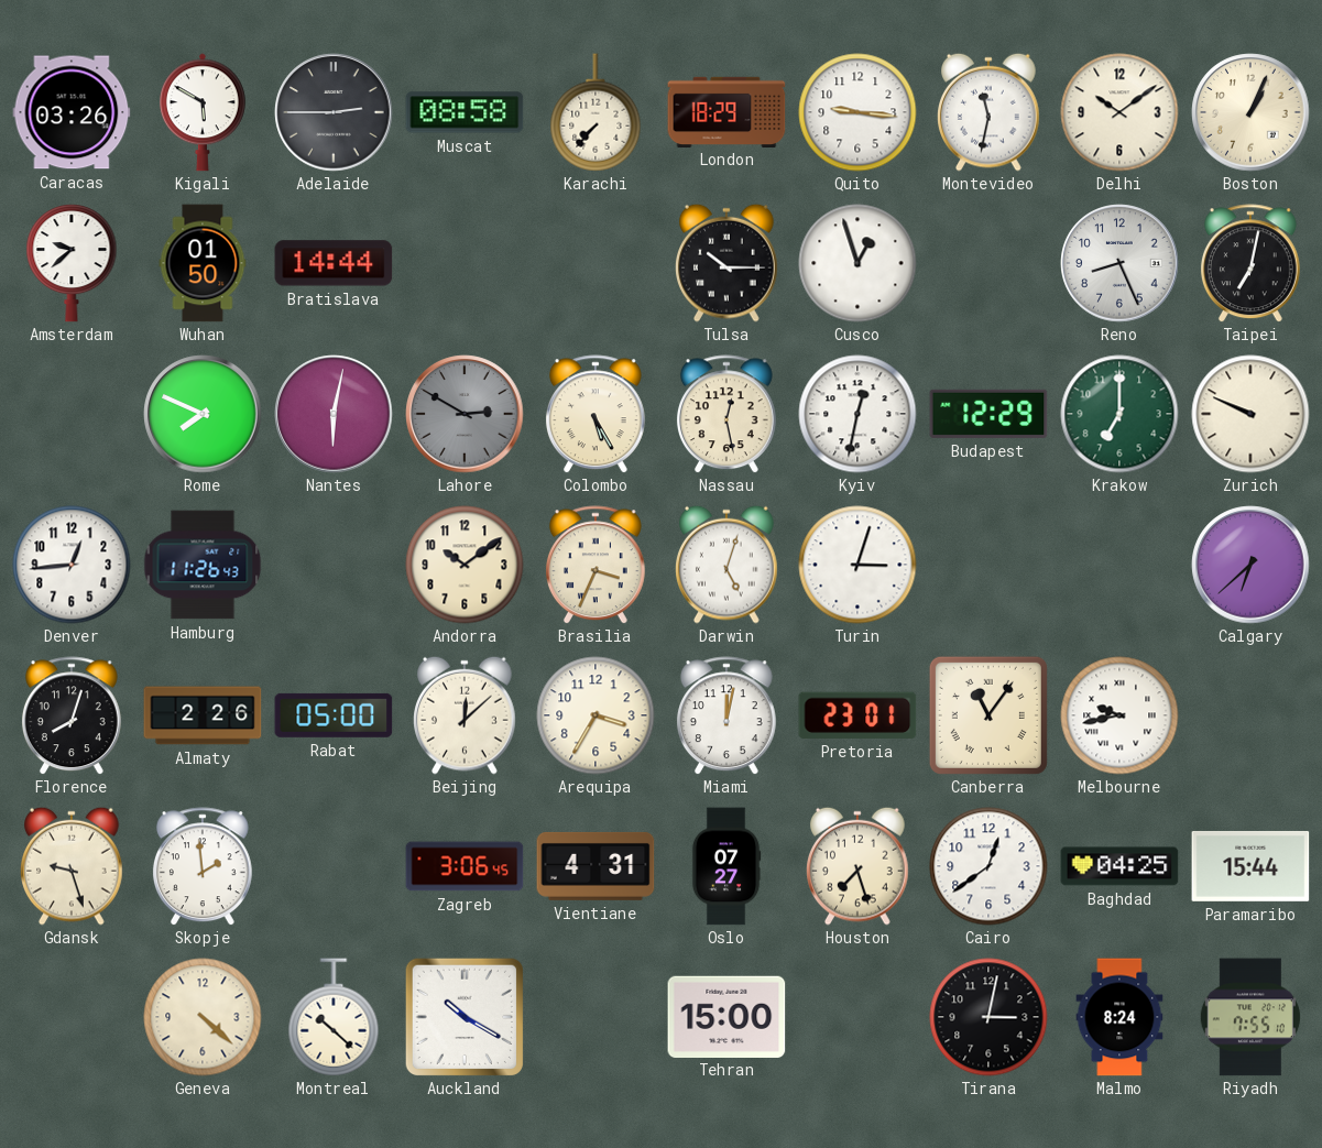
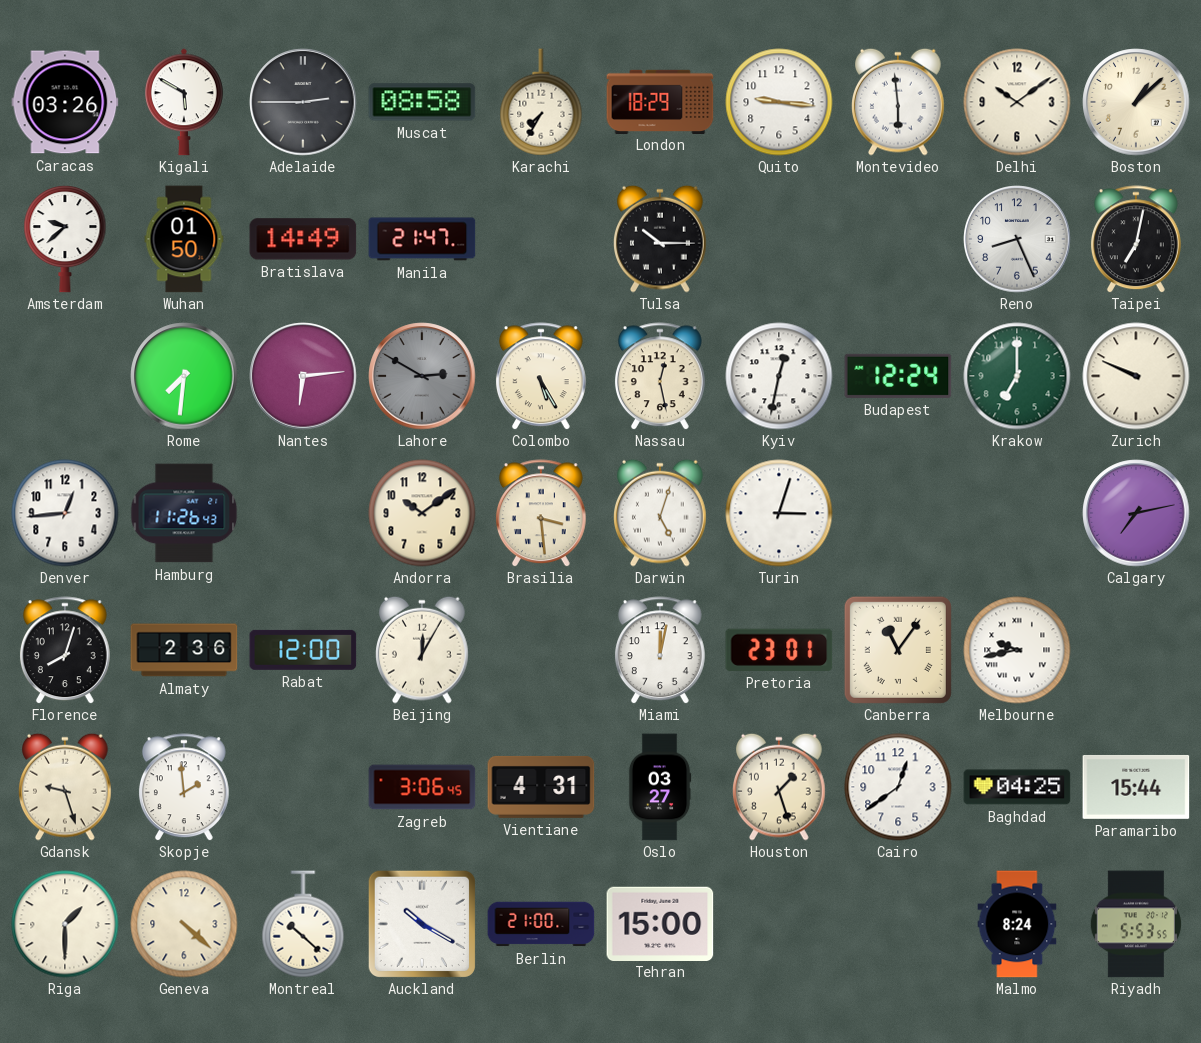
Karachi: 7:37 -> 7:35
Montevideo: 11:32 -> 5:59
Boston: 1:04 -> 1:08
Bratislava: 14:44 -> 14:49
Manila: none -> 21:47
Cusco: 12:57 -> none
Rome: 7:49 -> 7:31
Nantes: 6:02 -> 6:14
Budapest: 12:29 -> 12:24
Brasilia: 3:34 -> 3:29
Calgary: 6:38 -> 7:13
Almaty: 2:26 -> 2:36
Rabat: 05:00 -> 12:00
Beijing: 12:08 -> 12:05
Arequipa: 3:35 -> none
Oslo: 07:27 -> 03:27
Houston: 7:27 -> 1:27
Riga: none -> 1:30
Berlin: none -> 21:00
Tirana: 3:02 -> none
Riyadh: 7:55 -> 5:53
